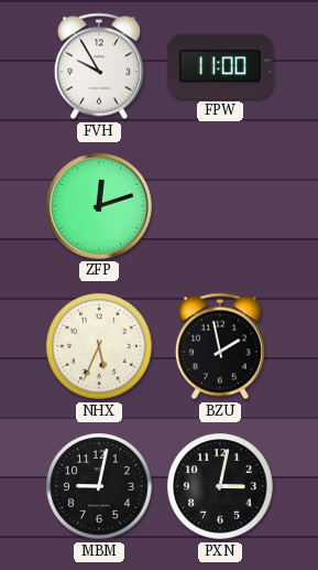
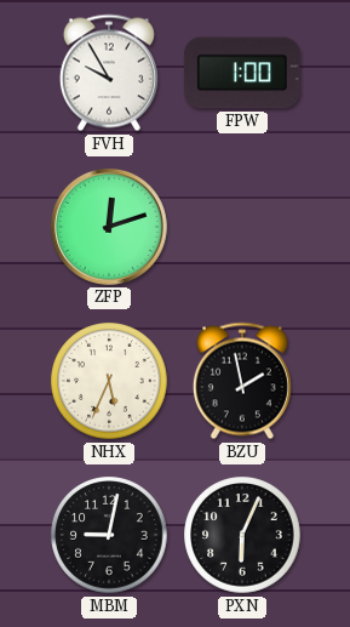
FPW: 11:00 -> 1:00
PXN: 3:02 -> 6:04
